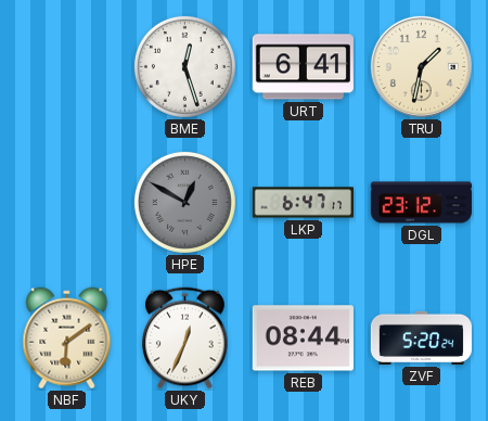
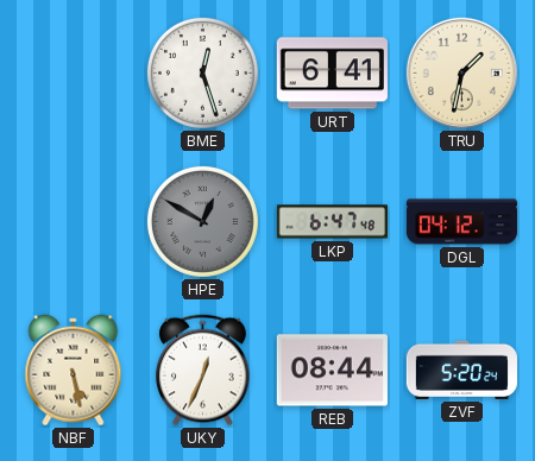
LKP: 6:47:17 -> 6:47:48
DGL: 23:12 -> 04:12
NBF: 6:09 -> 5:28
